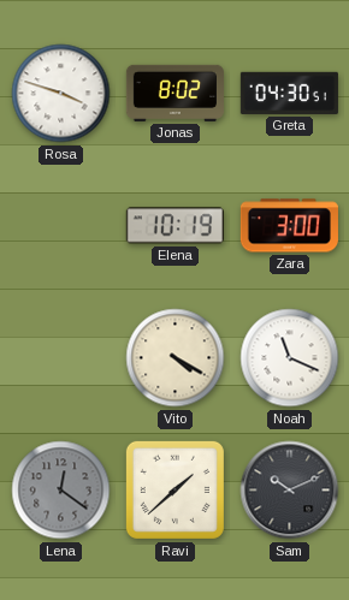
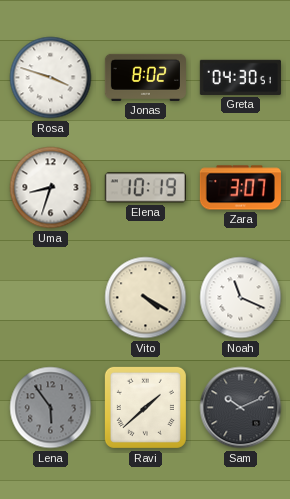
Uma: none -> 8:33
Zara: 3:00 -> 3:07
Lena: 12:21 -> 5:54
